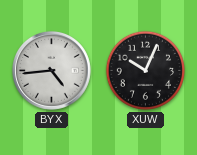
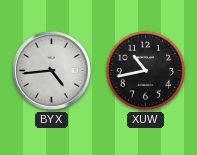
XUW: 10:04 -> 10:43
